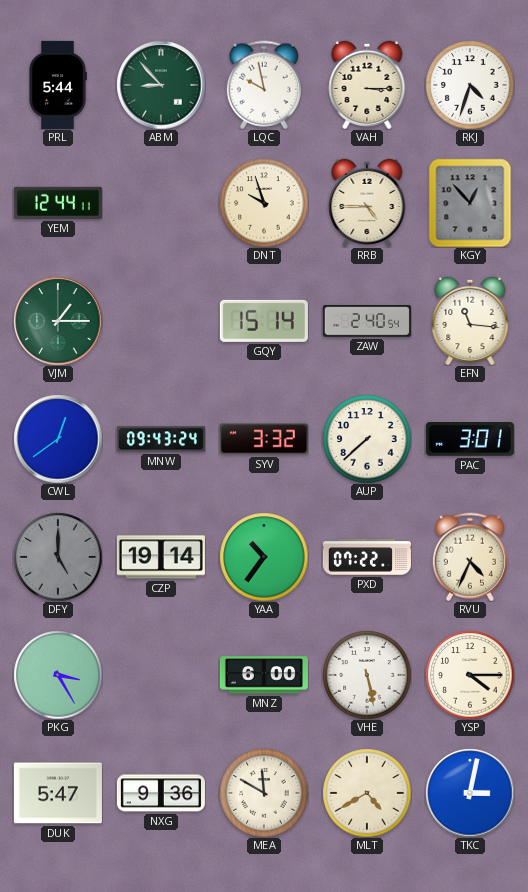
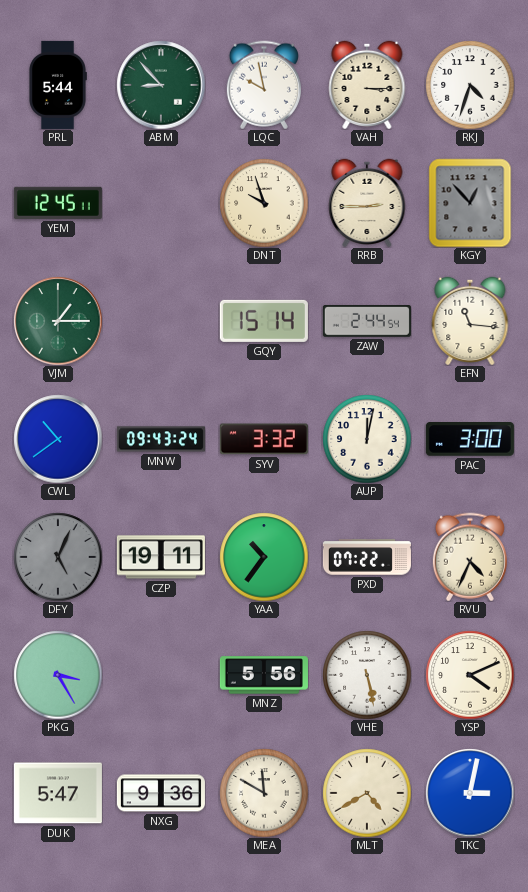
YEM: 12:44 -> 12:45
RRB: 4:45 -> 2:45
ZAW: 2:40 -> 2:44
CWL: 12:39 -> 10:39
AUP: 7:38 -> 12:02
PAC: 3:01 -> 3:00
DFY: 5:00 -> 5:04
CZP: 19:14 -> 19:11
MNZ: 6:00 -> 5:56
YSP: 4:15 -> 4:11
